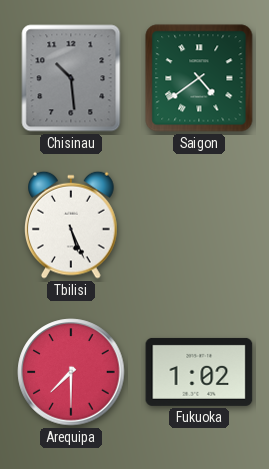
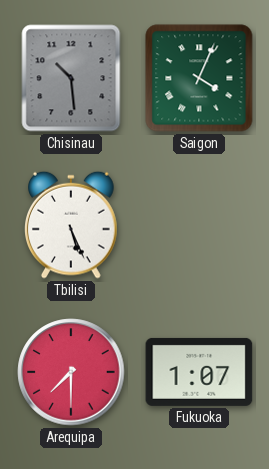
Saigon: 4:39 -> 4:04
Fukuoka: 1:02 -> 1:07
